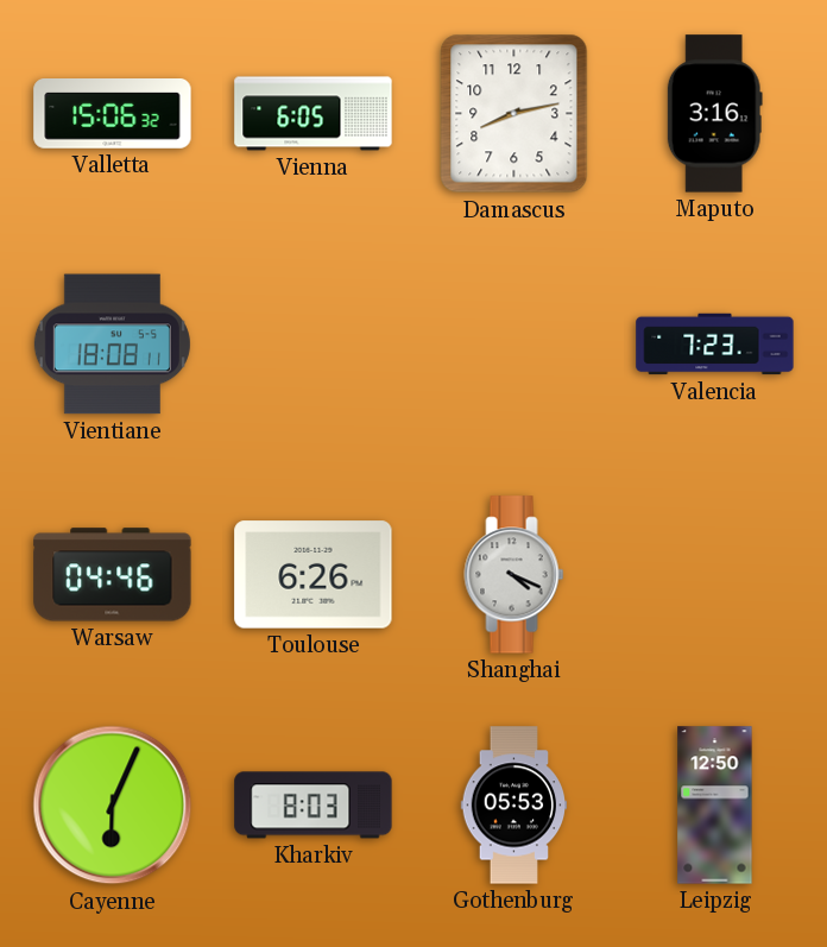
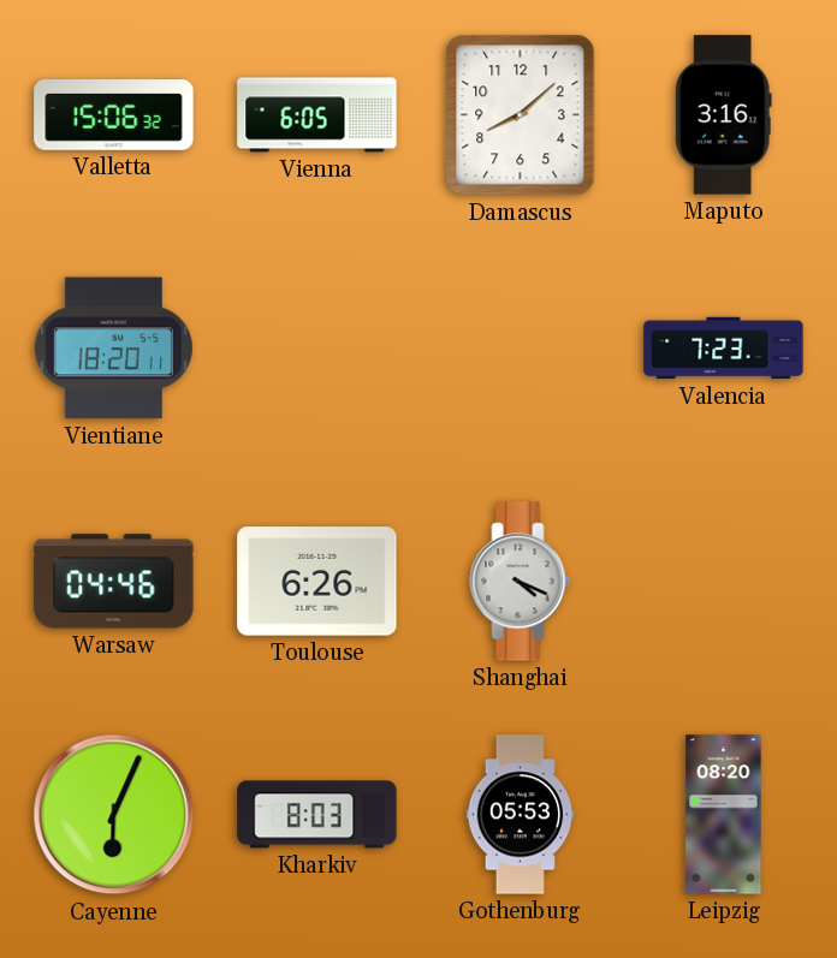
Damascus: 8:13 -> 8:08
Vientiane: 18:08 -> 18:20
Leipzig: 12:50 -> 08:20
